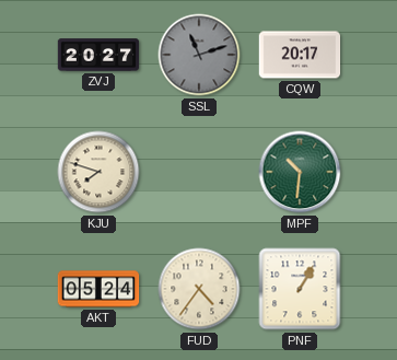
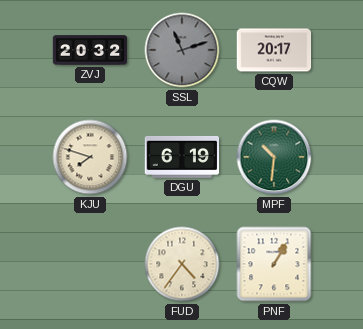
ZVJ: 20:27 -> 20:32
DGU: none -> 6:19
AKT: 05:24 -> none
